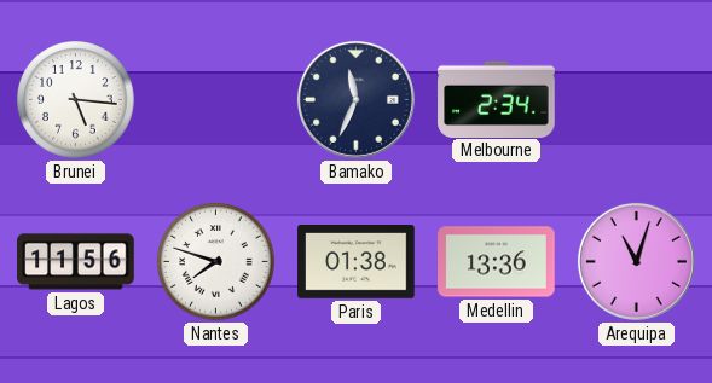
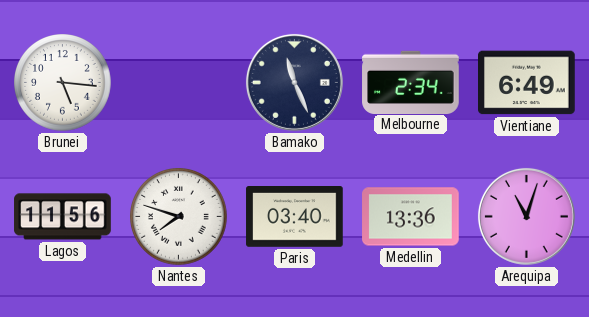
Bamako: 11:34 -> 11:26
Vientiane: none -> 6:49
Paris: 01:38 -> 03:40
